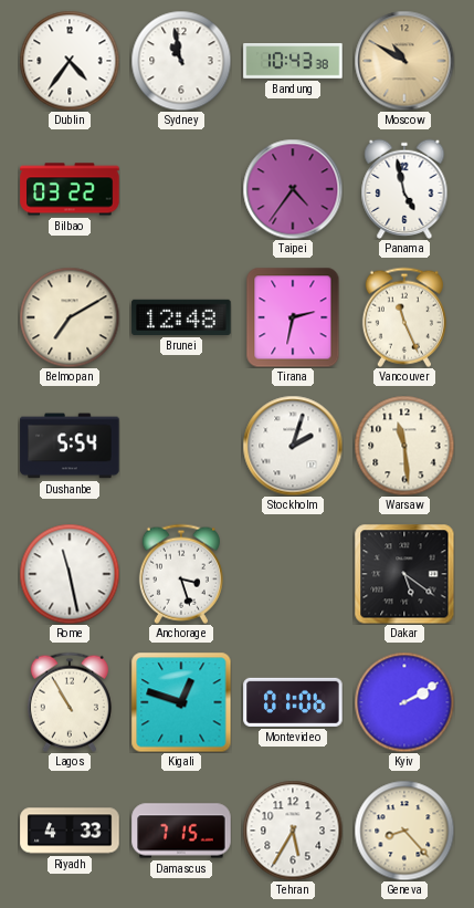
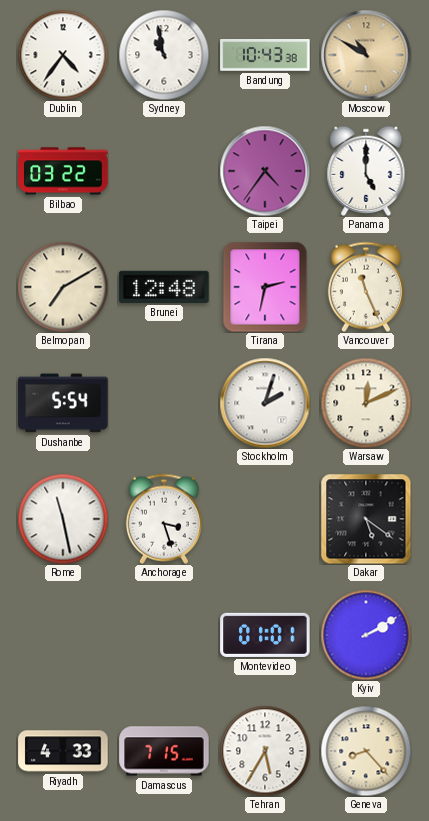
Panama: 4:58 -> 5:00
Warsaw: 11:29 -> 12:11
Lagos: 10:55 -> none
Kigali: 12:48 -> none
Montevideo: 01:06 -> 01:01
